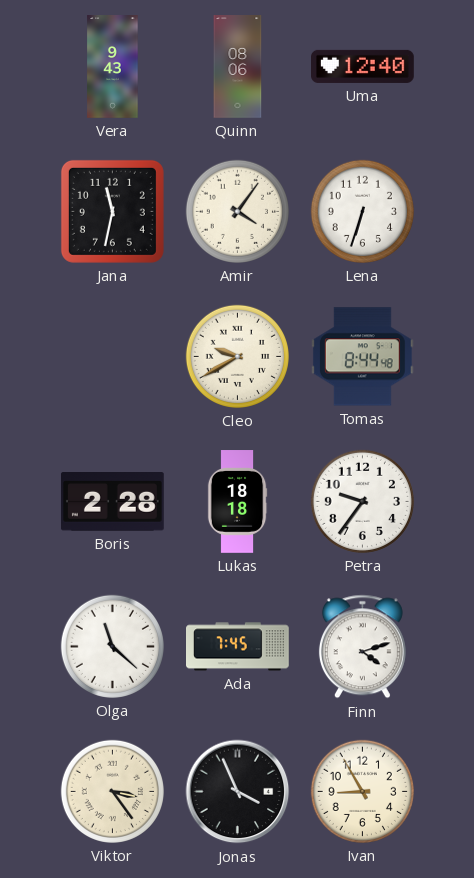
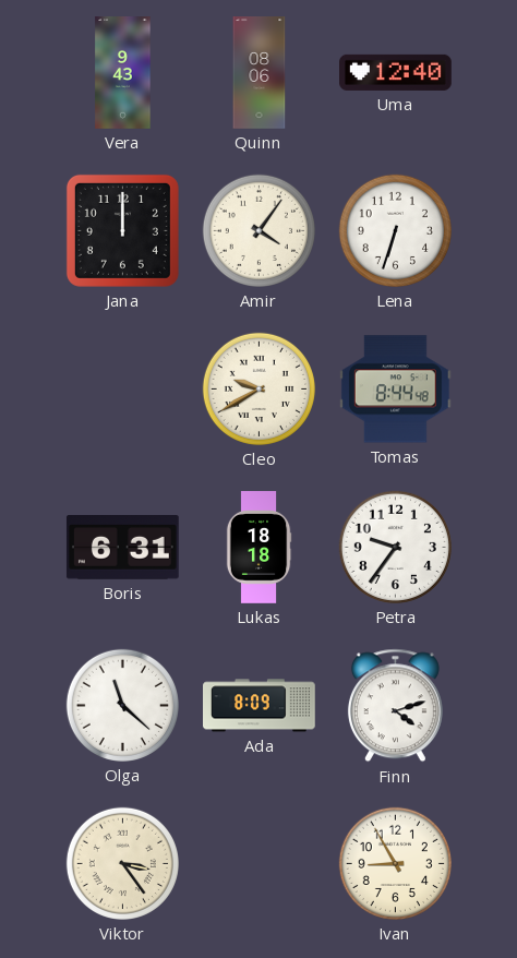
Jana: 11:32 -> 12:00
Boris: 2:28 -> 6:31
Ada: 7:45 -> 8:09
Jonas: 3:56 -> none
